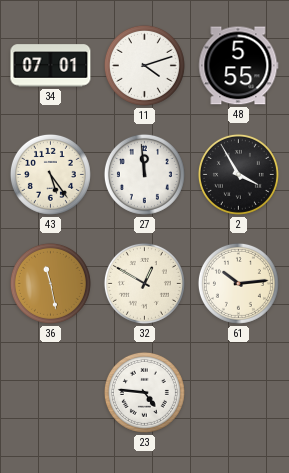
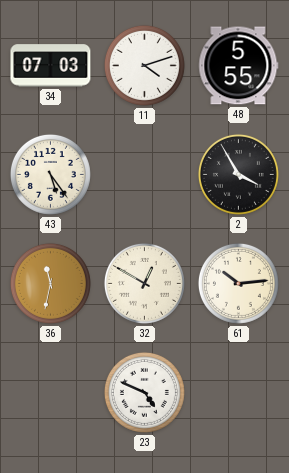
34: 07:01 -> 07:03
27: 11:59 -> none
36: 11:28 -> 11:32
23: 4:46 -> 4:49
